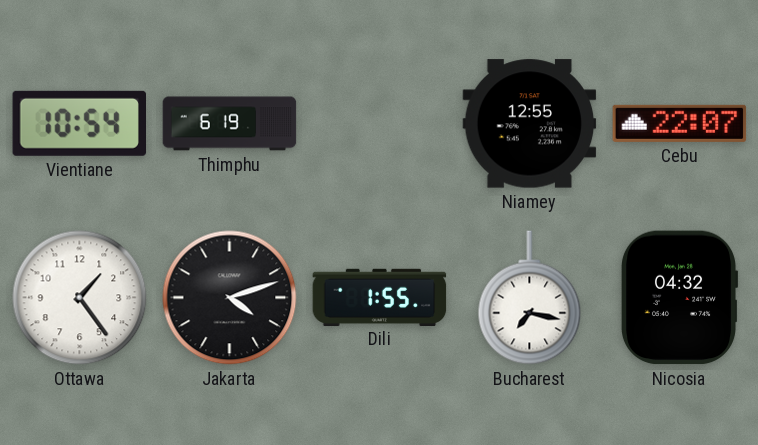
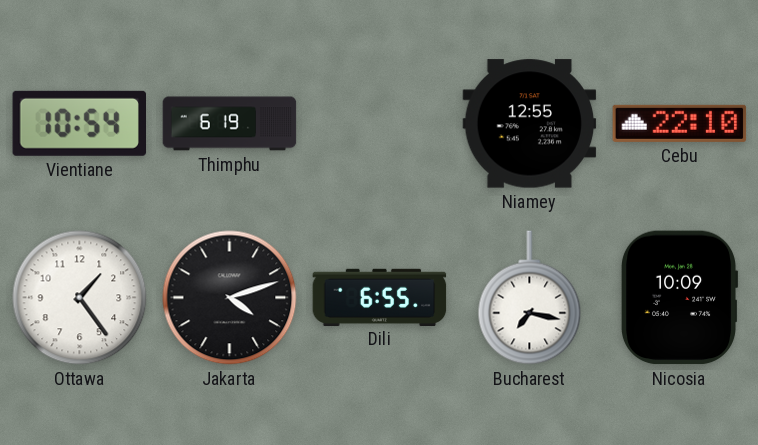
Cebu: 22:07 -> 22:10
Dili: 1:55 -> 6:55
Nicosia: 04:32 -> 10:09
